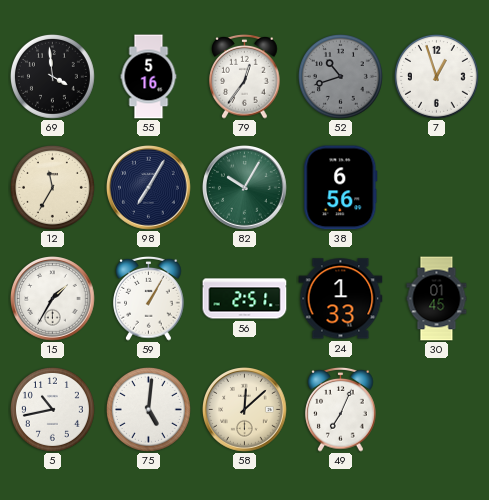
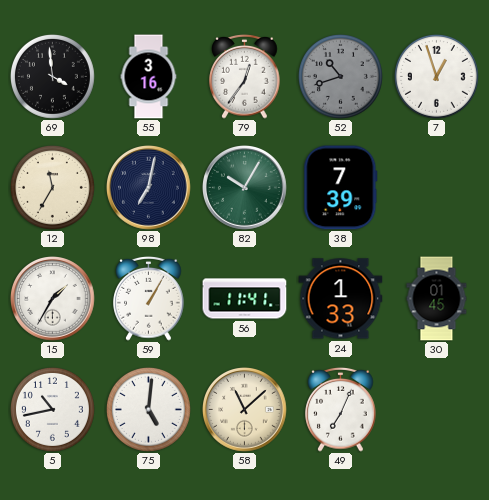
55: 5:16 -> 3:16
98: 7:05 -> 7:02
38: 6:56 -> 7:39
56: 2:51 -> 11:41
58: 12:08 -> 11:08
